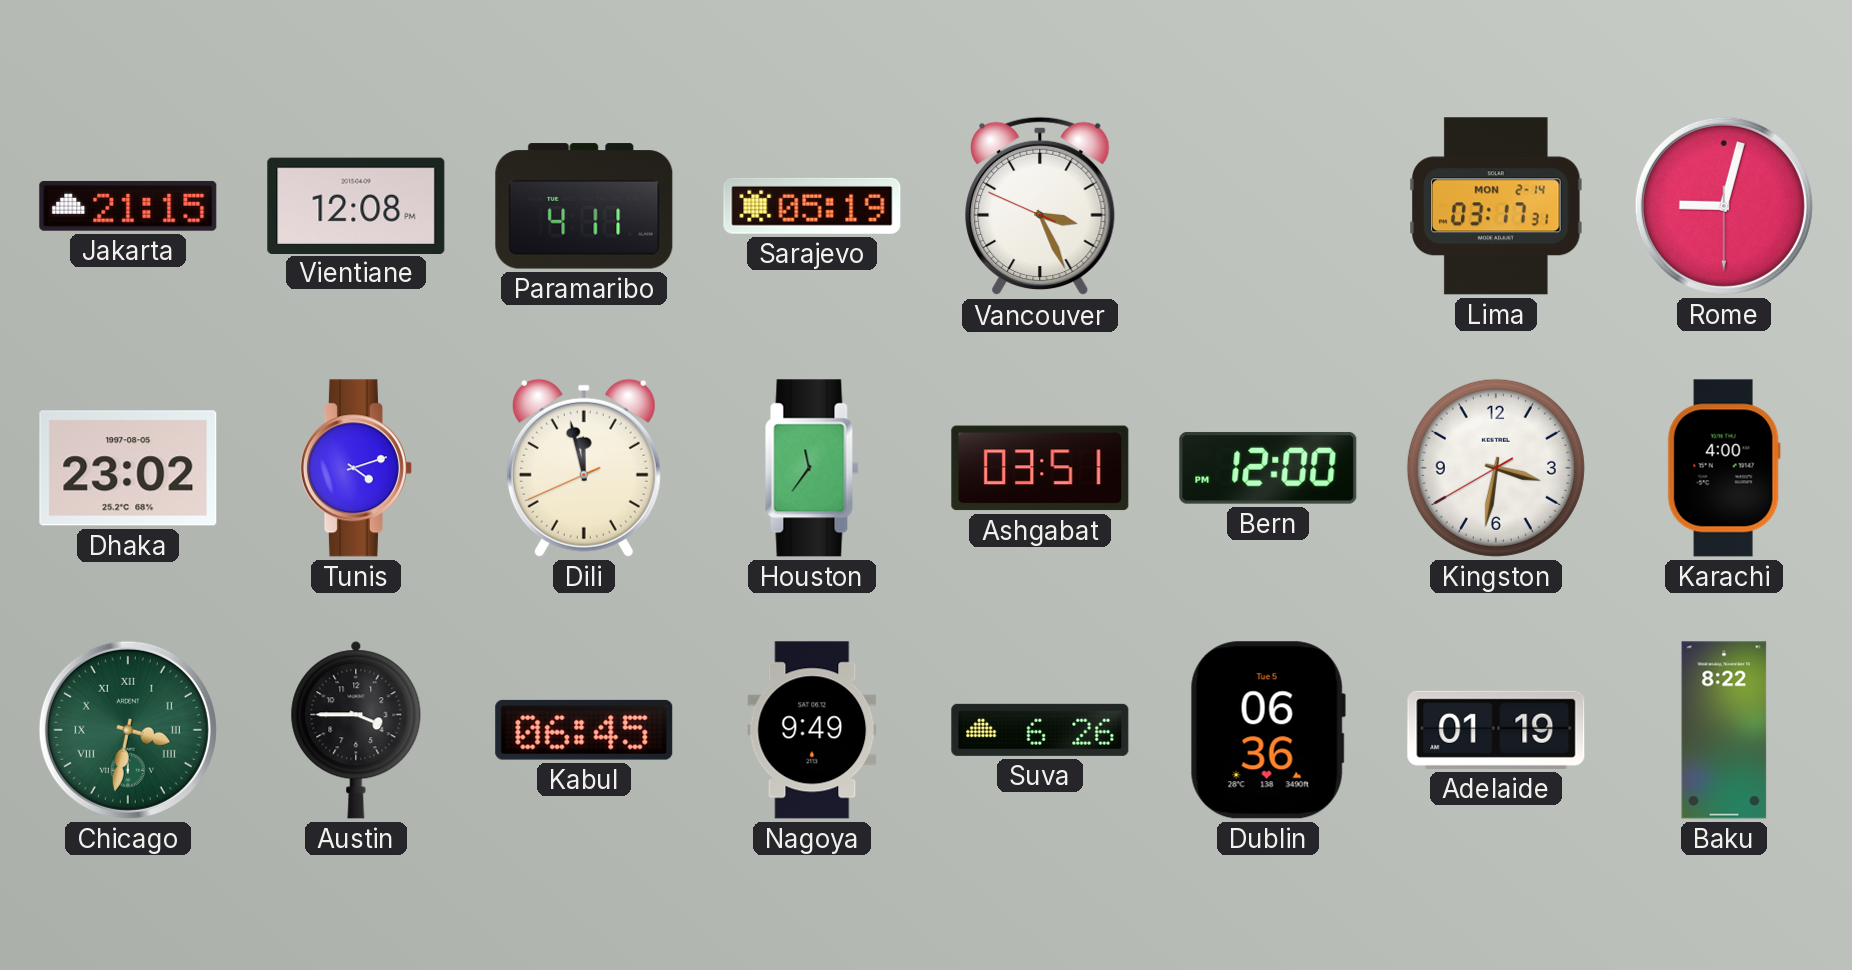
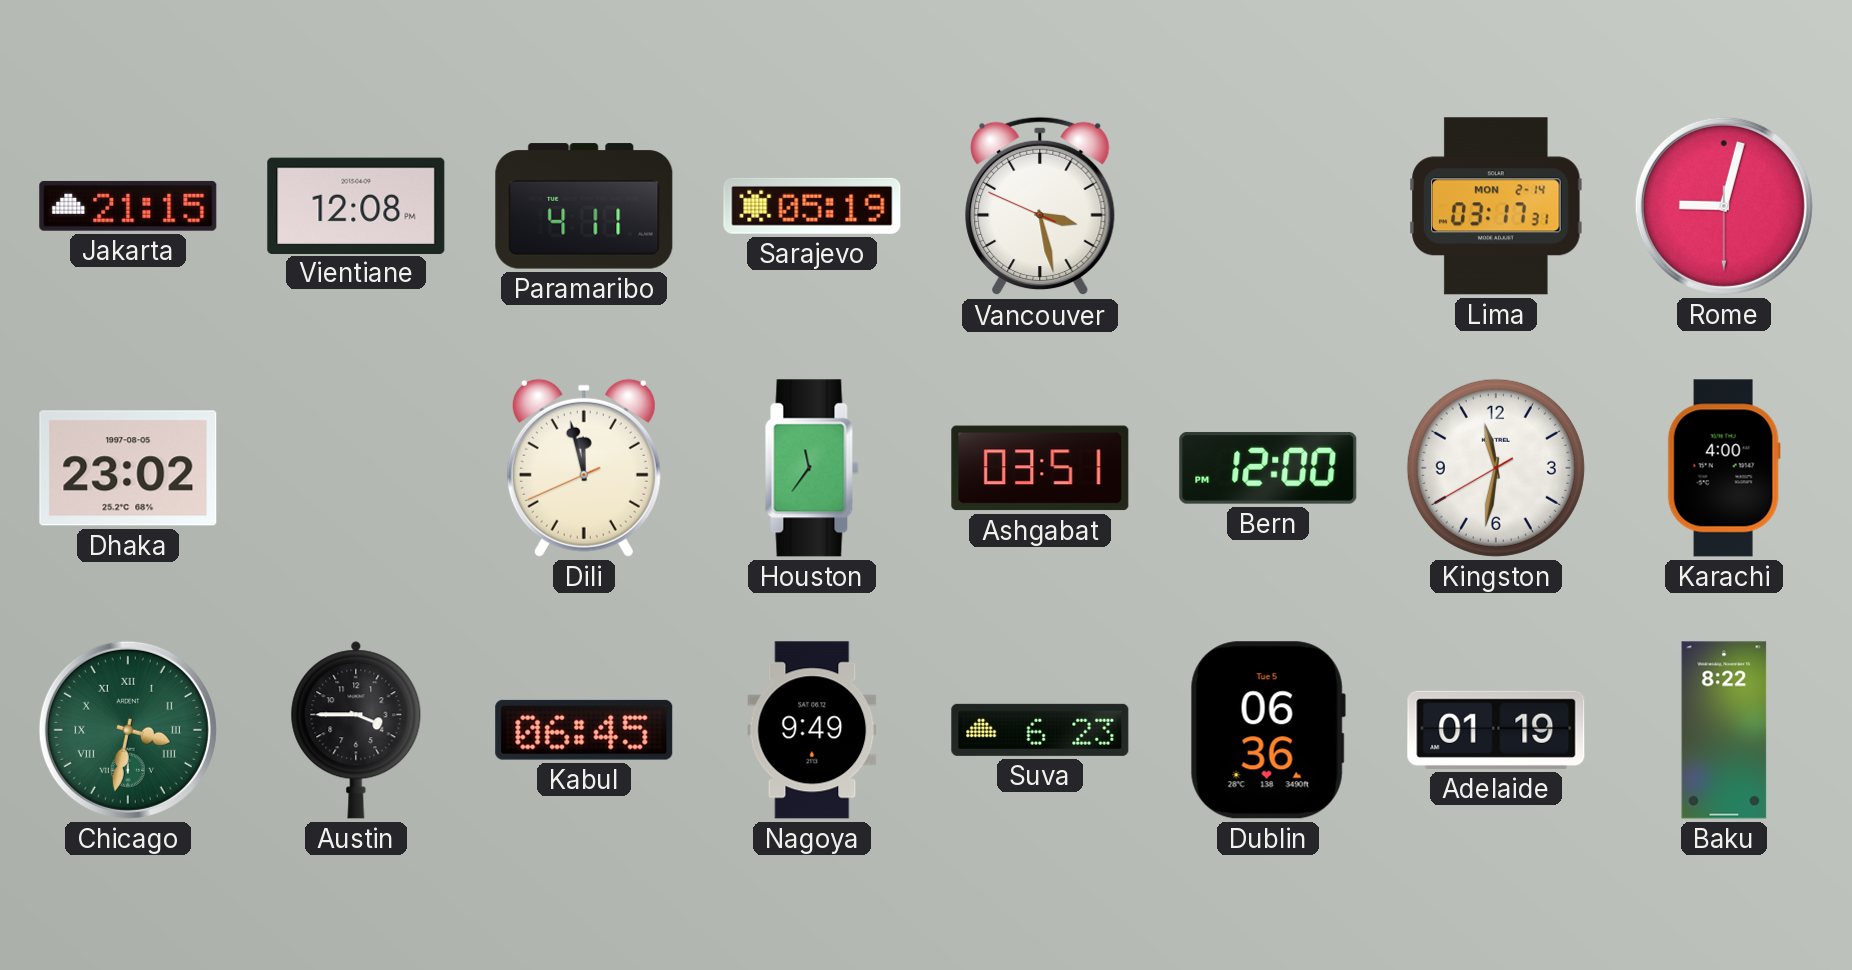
Vancouver: 3:25 -> 3:27
Tunis: 4:12 -> none
Kingston: 3:31 -> 11:31
Suva: 6:26 -> 6:23
